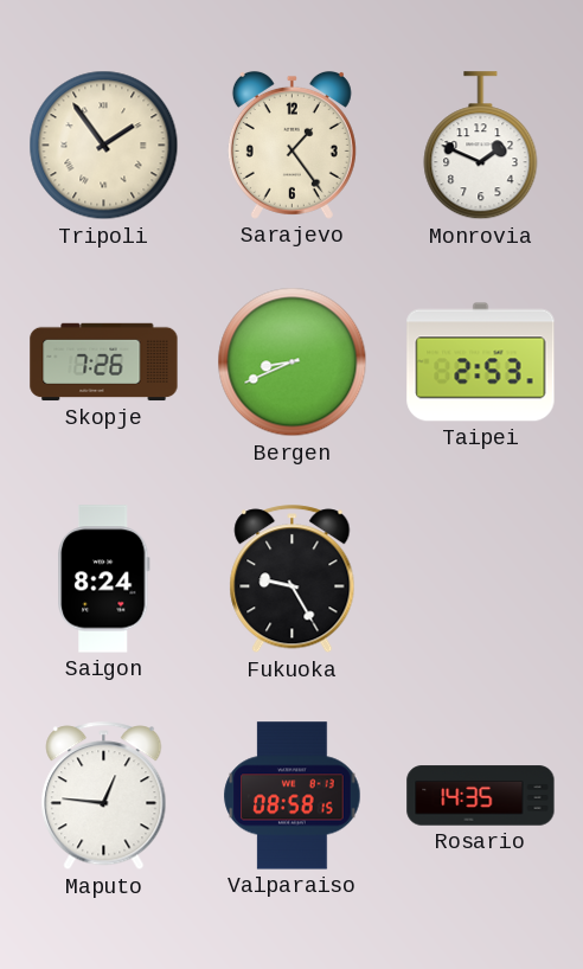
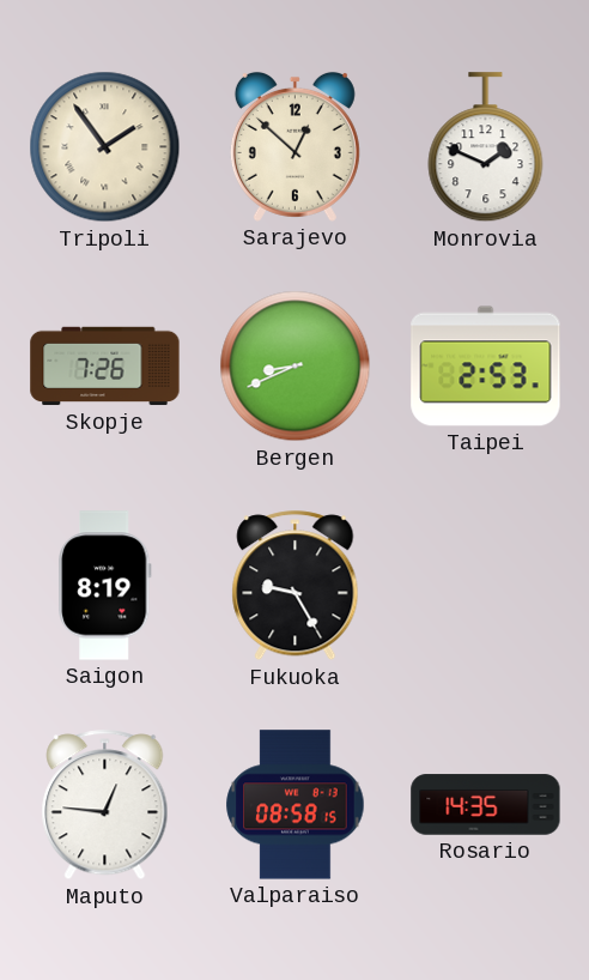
Sarajevo: 1:24 -> 12:52
Saigon: 8:24 -> 8:19
